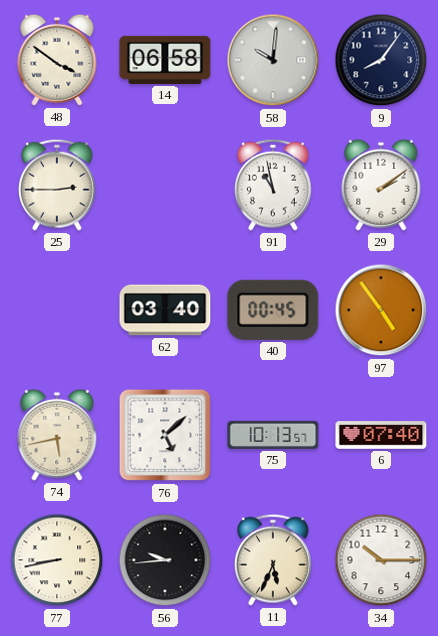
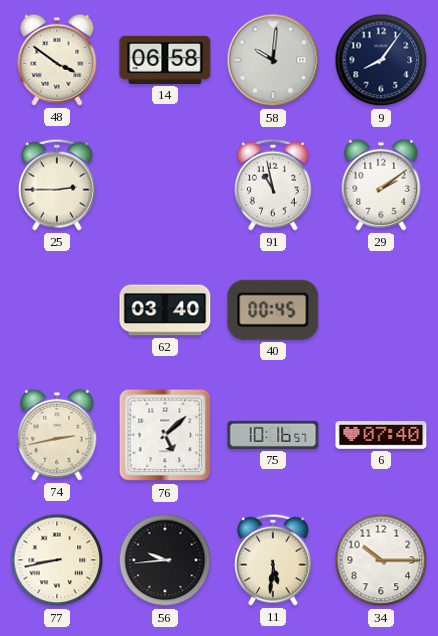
97: 4:54 -> none
74: 5:43 -> 2:43
75: 10:13 -> 10:16
11: 5:34 -> 5:31
